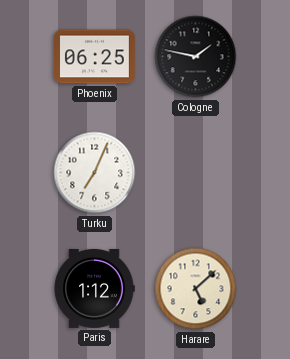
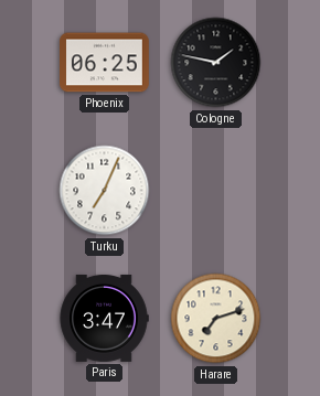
Paris: 1:12 -> 3:47
Harare: 5:08 -> 7:12
